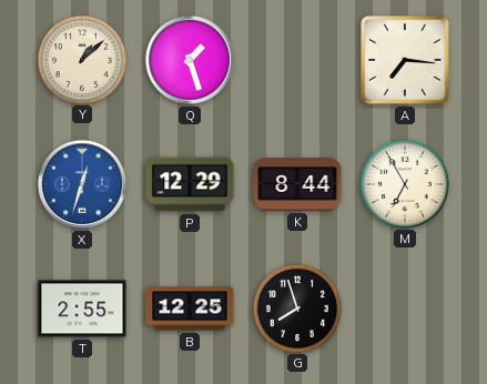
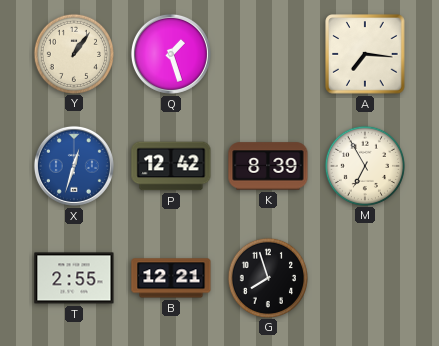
Y: 1:08 -> 1:06
P: 12:29 -> 12:42
K: 8:44 -> 8:39
B: 12:25 -> 12:21
